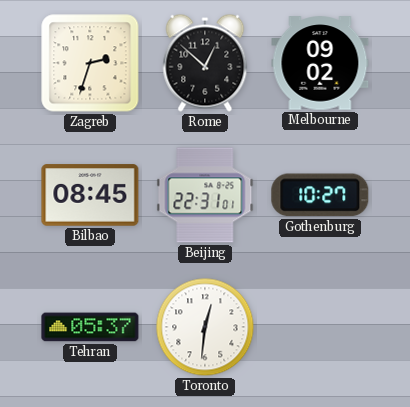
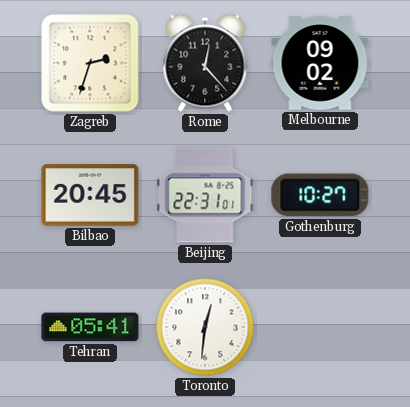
Rome: 12:52 -> 12:23
Bilbao: 08:45 -> 20:45
Tehran: 05:37 -> 05:41
